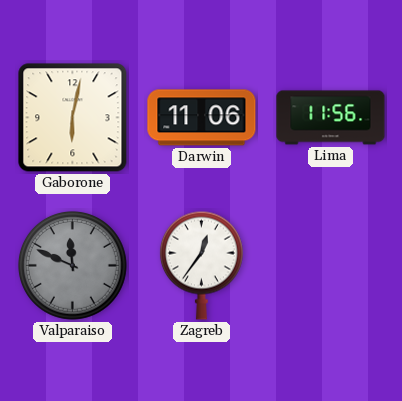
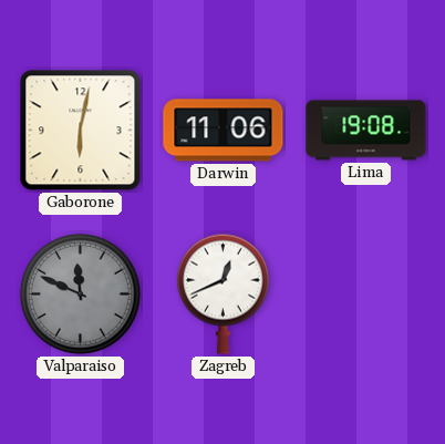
Lima: 11:56 -> 19:08
Zagreb: 12:36 -> 12:41
